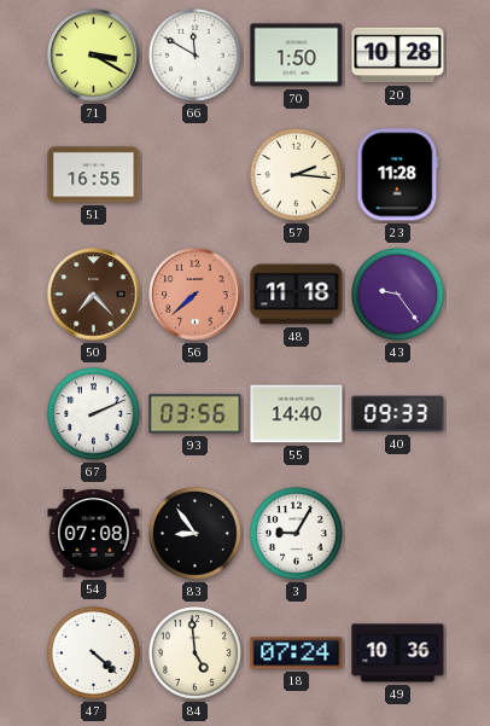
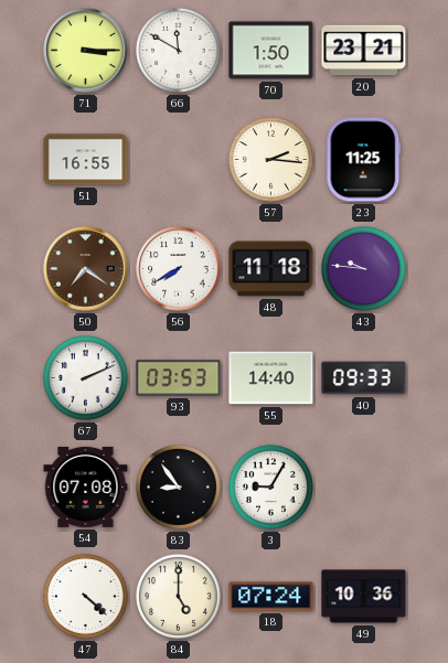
71: 3:20 -> 3:15
20: 10:28 -> 23:21
23: 11:28 -> 11:25
50: 7:23 -> 7:21
56: 7:38 -> 7:40
56 dial: salmon -> white
43: 9:24 -> 9:46
93: 03:56 -> 03:53
84: 4:59 -> 5:00
